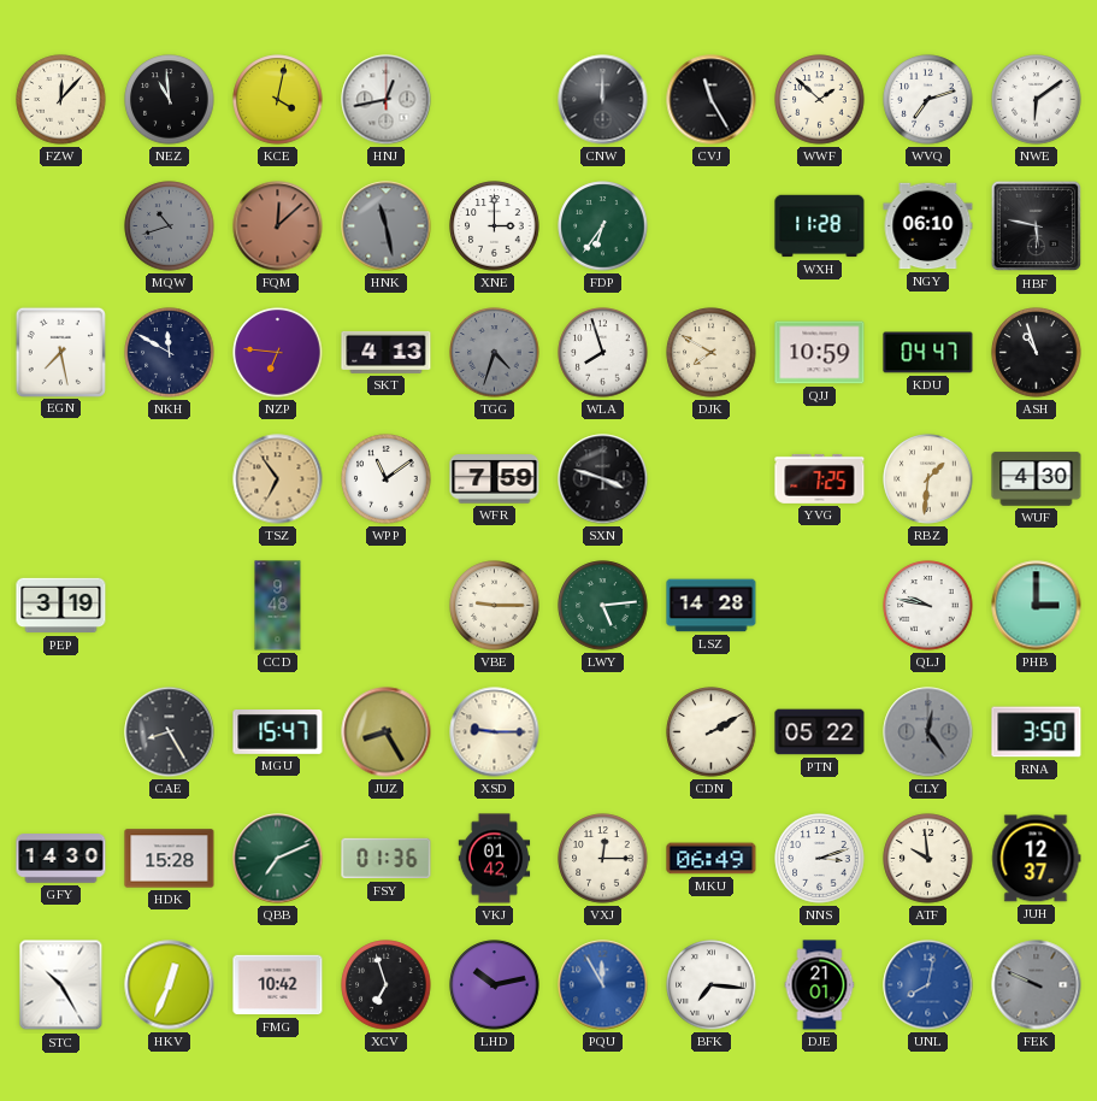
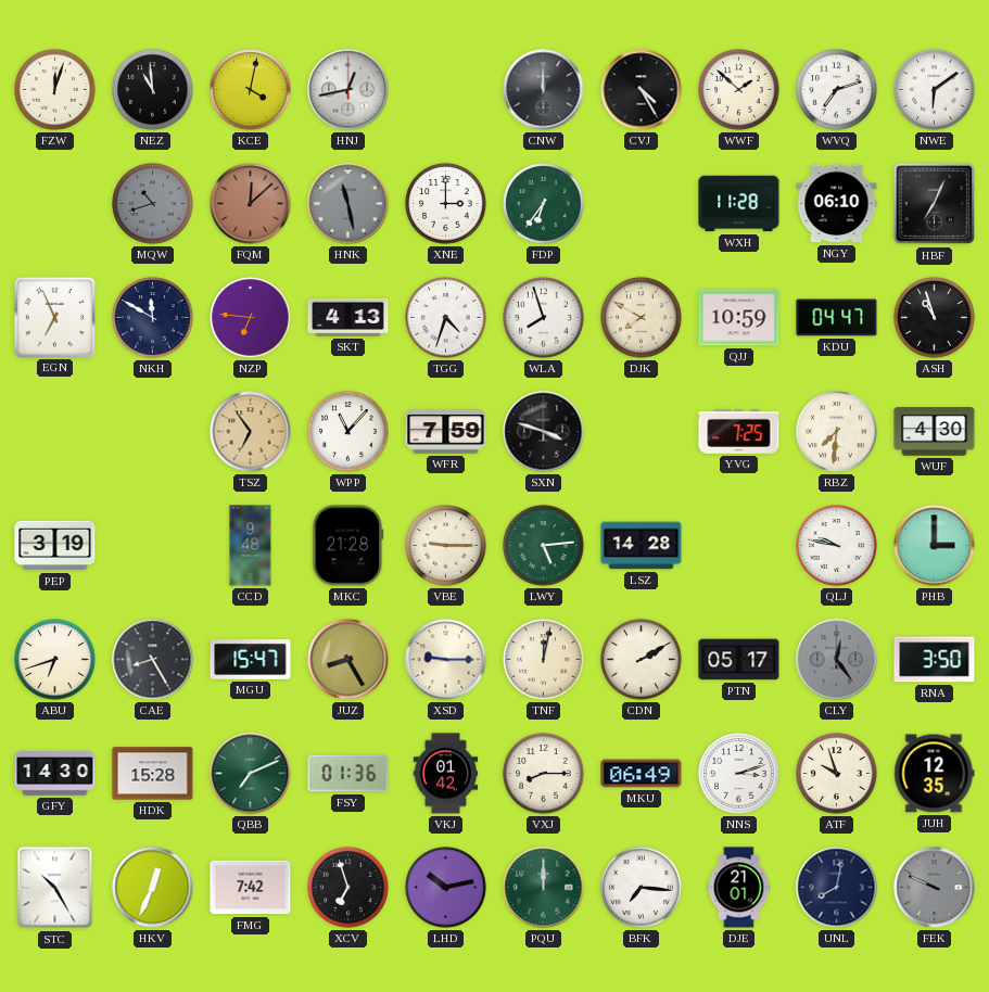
FZW: 12:07 -> 12:03
CVJ: 11:25 -> 4:25
HBF: 5:47 -> 7:04
EGN: 7:28 -> 6:56
TGG dial: grey -> white
WPP: 11:09 -> 11:07
RBZ: 1:31 -> 7:31
MKC: none -> 21:28
ABU: none -> 6:42
TNF: none -> 12:02
PTN: 05:22 -> 05:17
VXJ: 12:15 -> 8:15
ATF: 9:59 -> 9:57
JUH: 12:37 -> 12:35
FMG: 10:42 -> 7:42
PQU: 11:55 -> 12:00
PQU dial: blue -> green
UNL dial: blue -> navy
